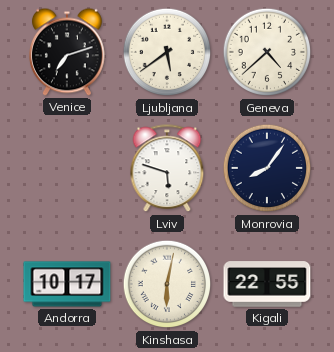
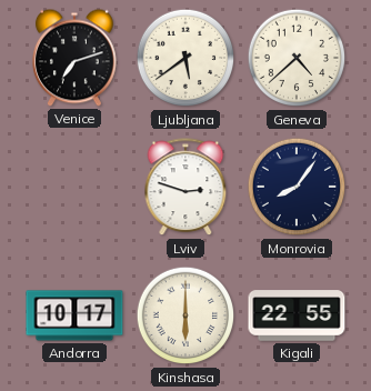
Lviv: 5:48 -> 2:48
Kinshasa: 6:02 -> 6:00
